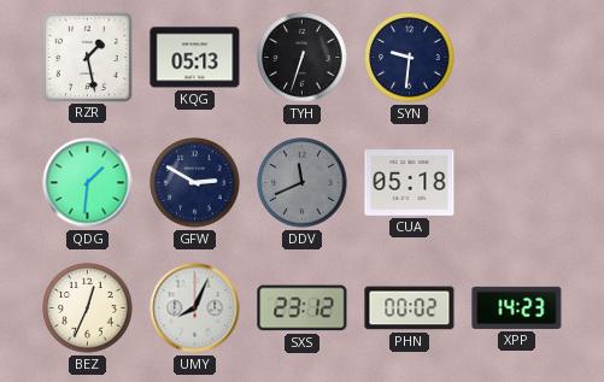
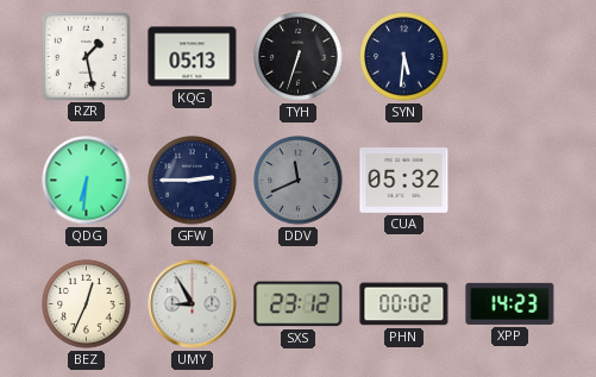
SYN: 9:31 -> 5:31
QDG: 1:31 -> 6:31
GFW: 2:50 -> 2:45
CUA: 05:18 -> 05:32
UMY: 8:04 -> 8:55
